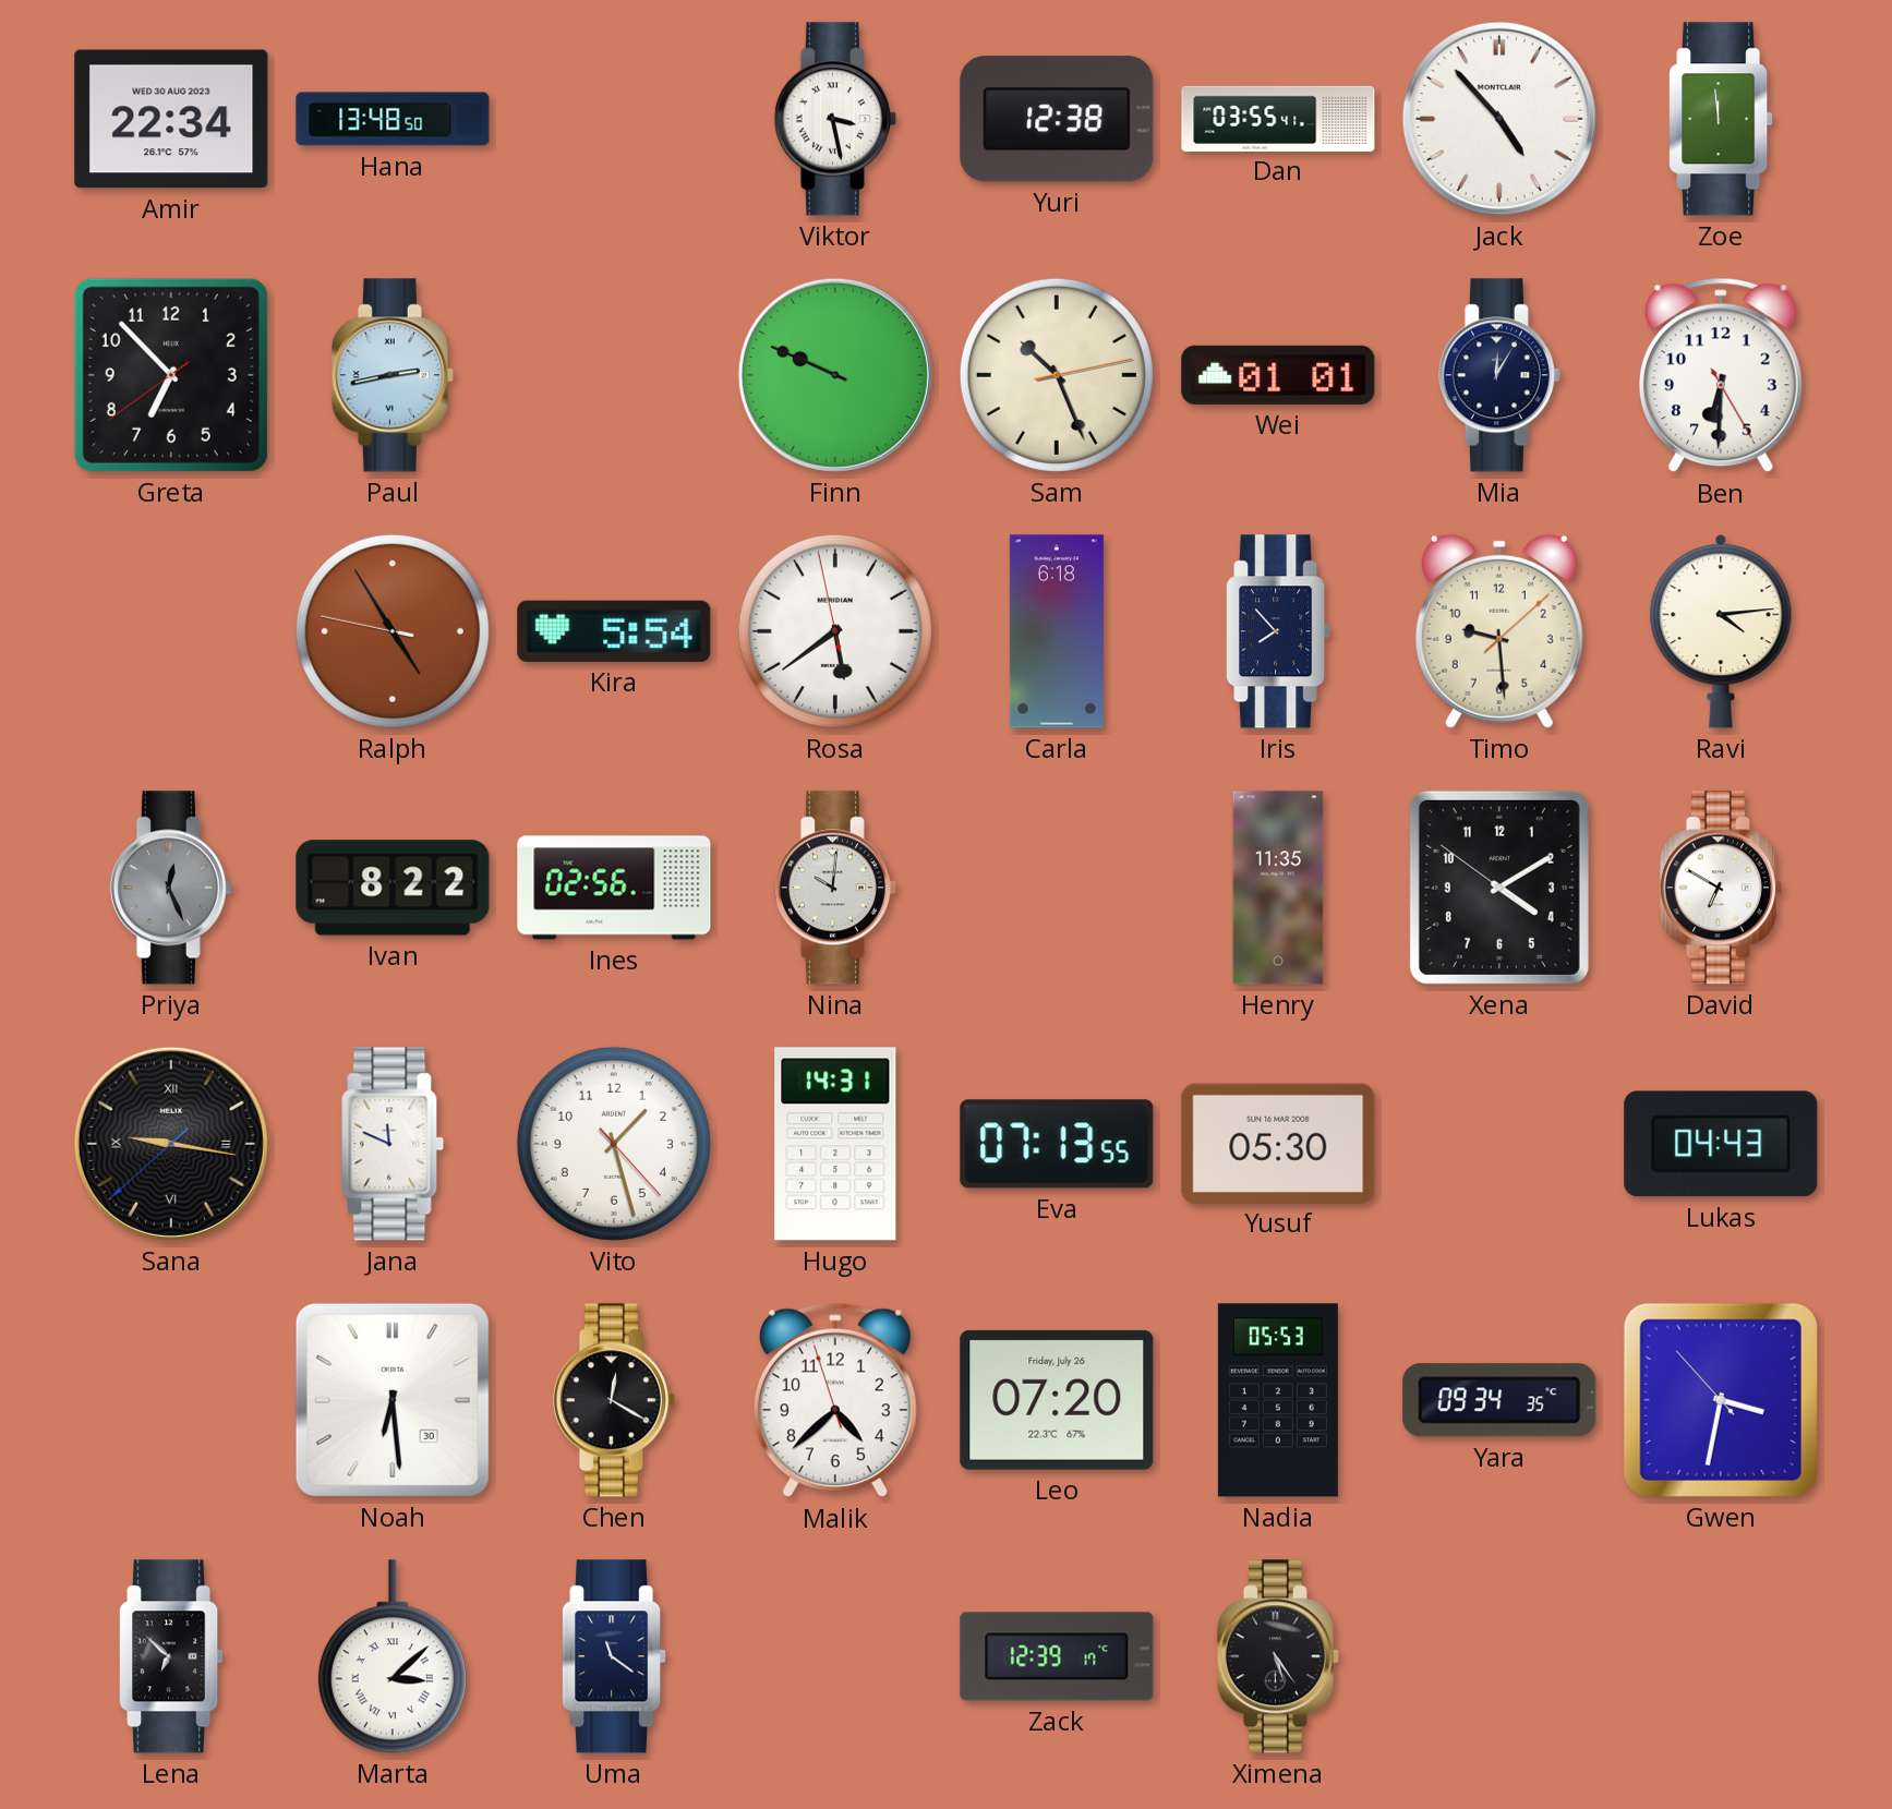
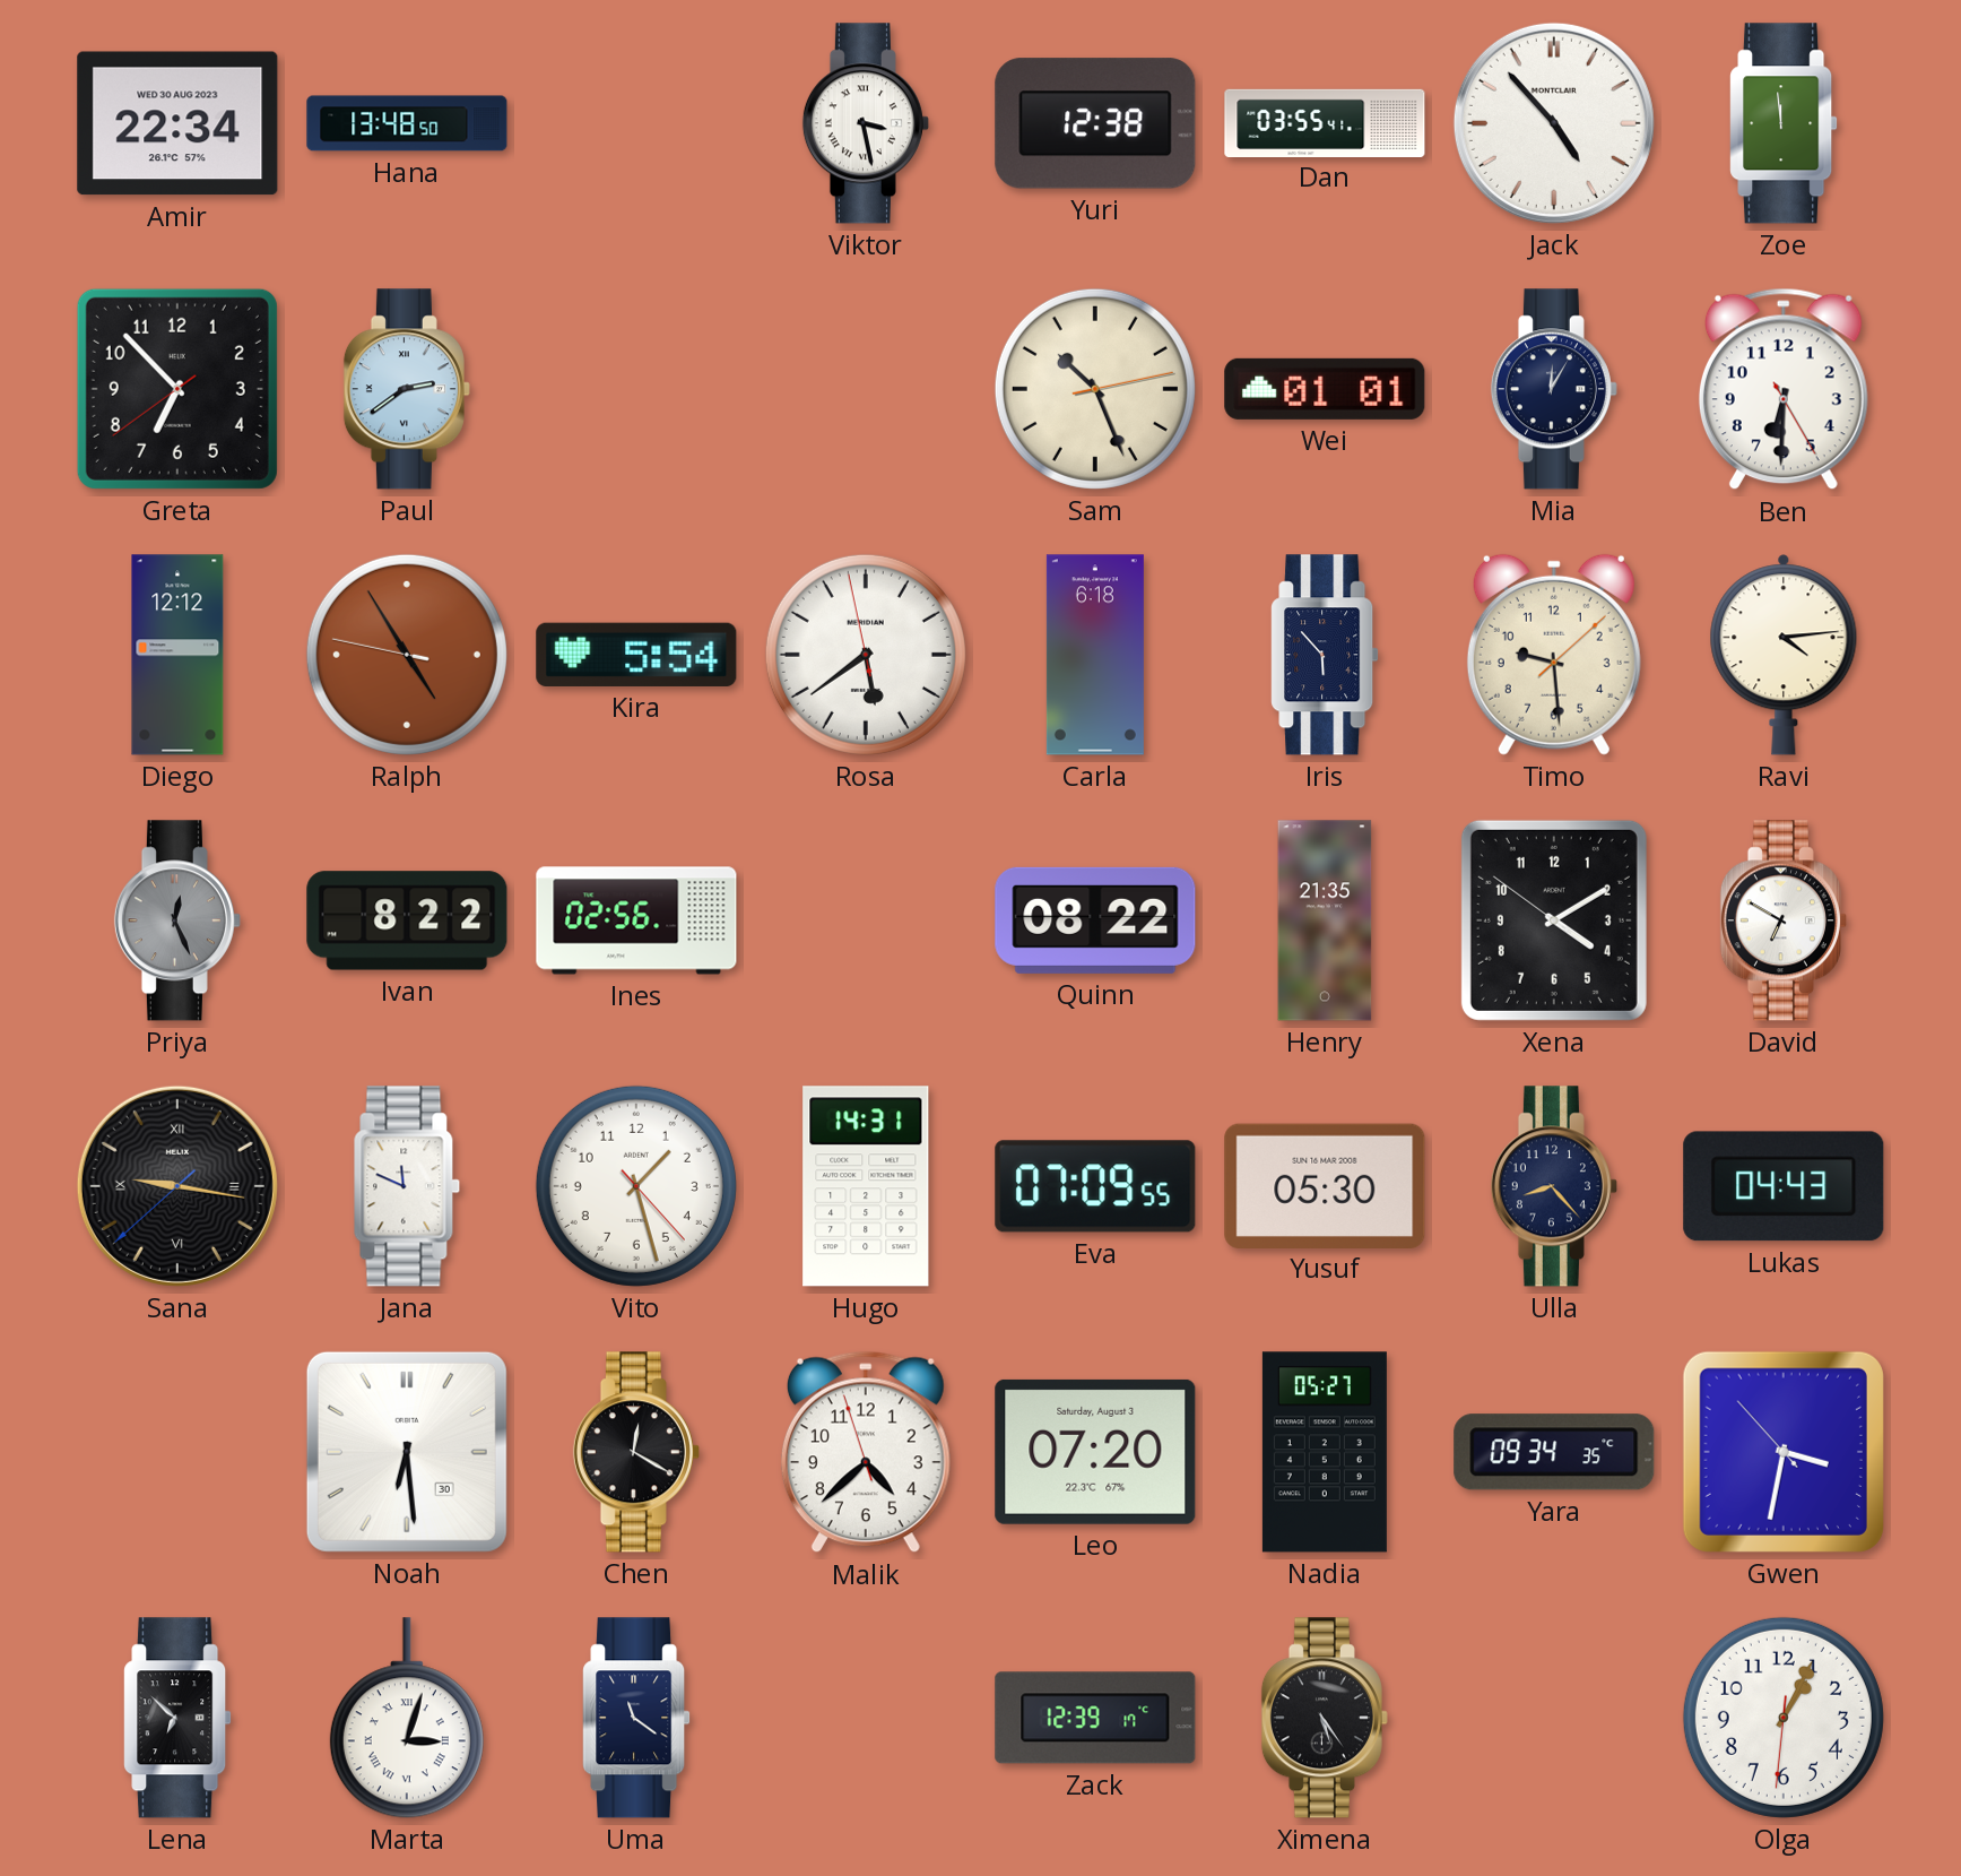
Paul: 2:43 -> 2:39
Finn: 9:49 -> none
Diego: none -> 12:12
Iris: 7:53 -> 5:53
Nina: 10:01 -> none
Quinn: none -> 08:22
Henry: 11:35 -> 21:35
Eva: 07:13 -> 07:09
Ulla: none -> 8:23
Leo date: Friday, July 26 -> Saturday, August 3
Nadia: 05:53 -> 05:27
Marta: 3:08 -> 3:03
Olga: none -> 1:04
